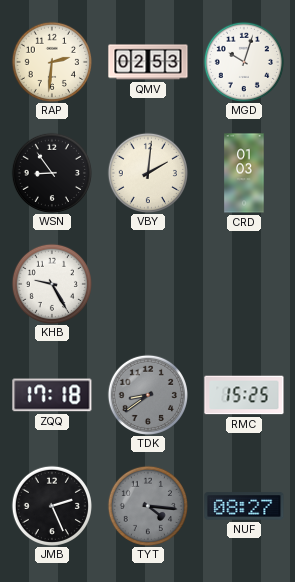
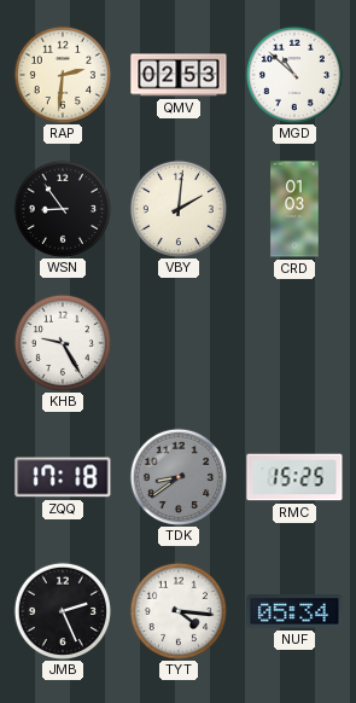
MGD: 10:03 -> 10:52
TYT dial: grey -> white
NUF: 08:27 -> 05:34
